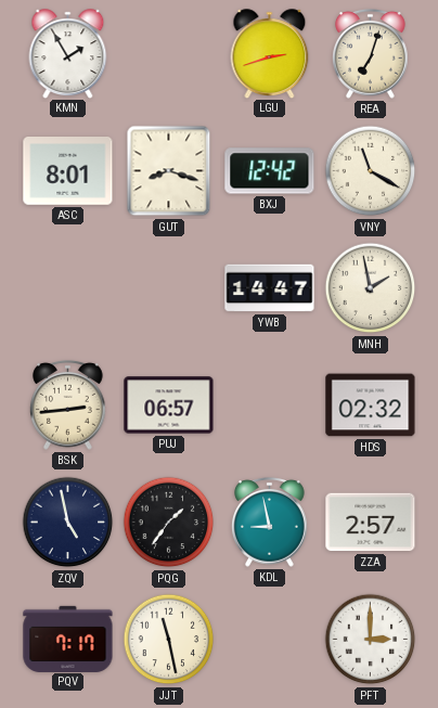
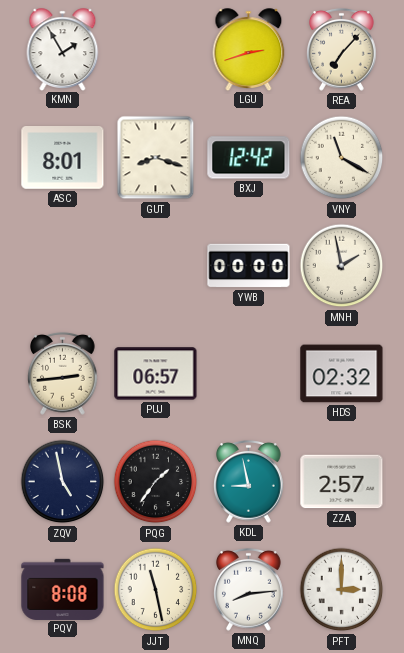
REA: 7:03 -> 7:07
YWB: 14:47 -> 00:00
PQV: 7:17 -> 8:08
MNQ: none -> 8:14
